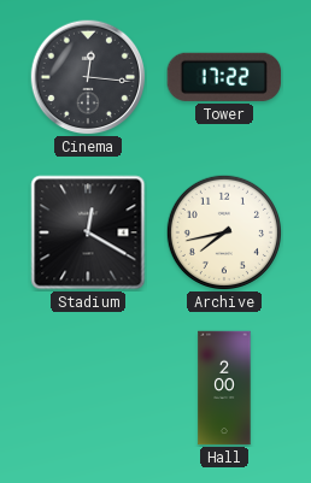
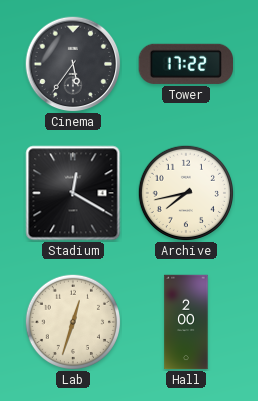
Cinema: 12:16 -> 5:36
Lab: none -> 12:33
